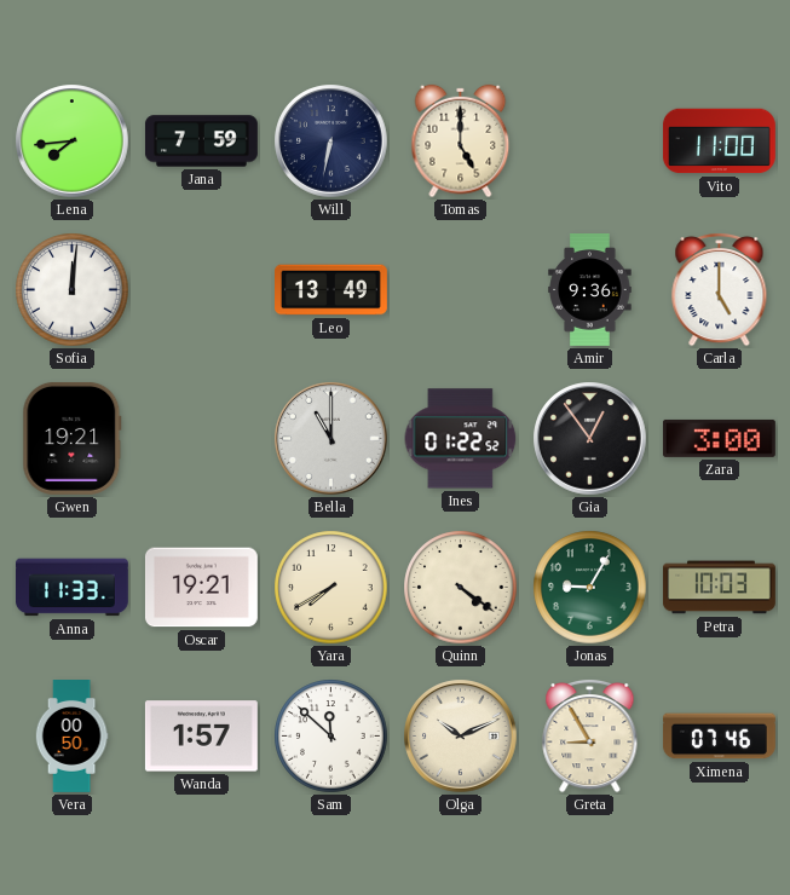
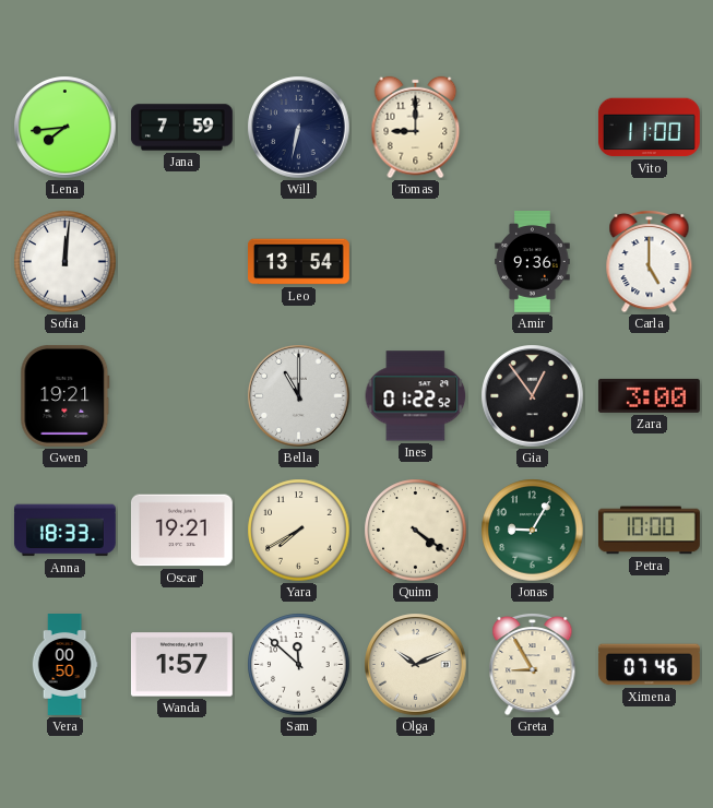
Tomas: 5:00 -> 9:00
Leo: 13:49 -> 13:54
Anna: 11:33 -> 18:33
Petra: 10:03 -> 10:00
